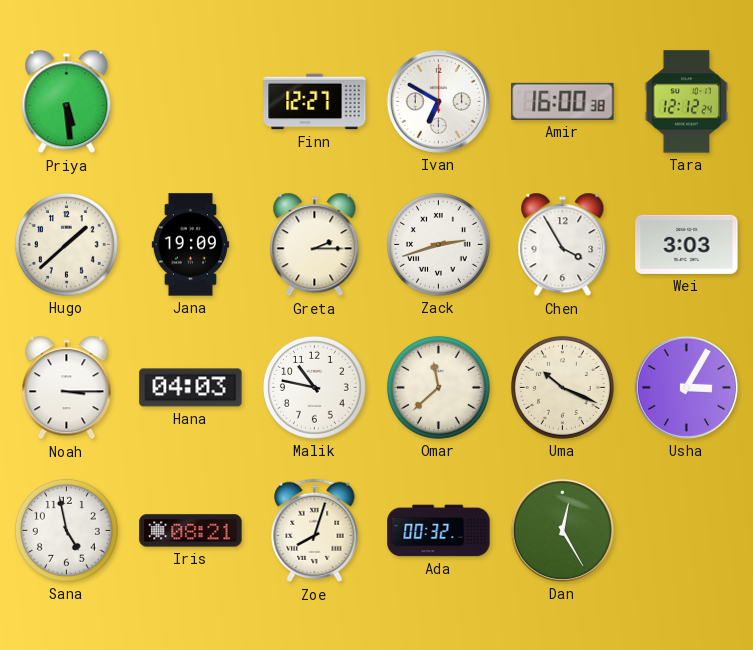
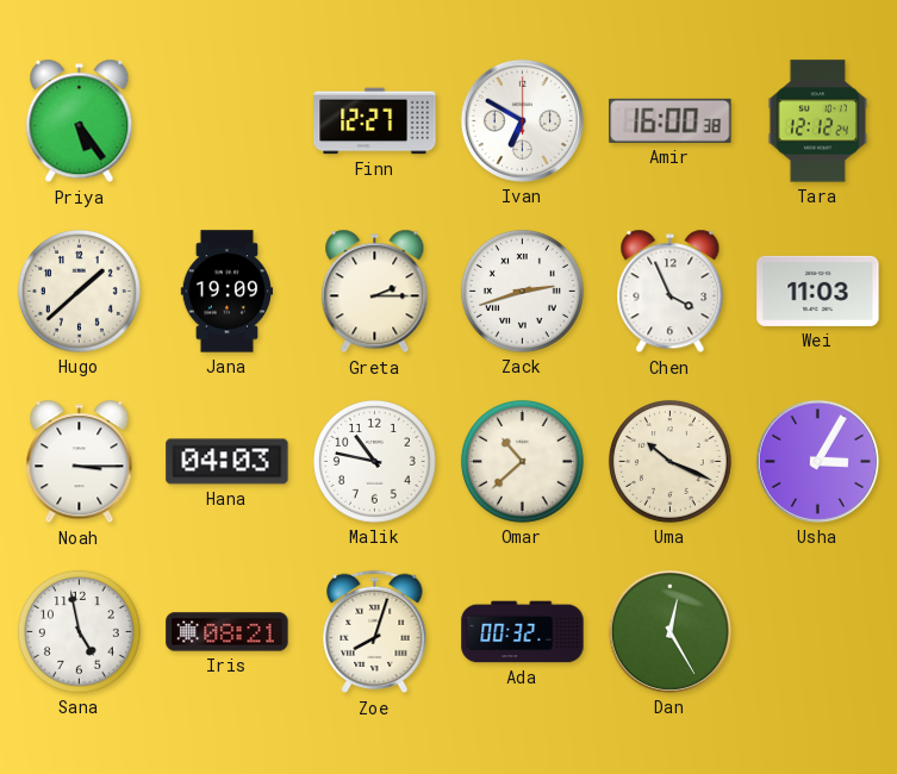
Priya: 5:29 -> 5:24
Chen: 3:55 -> 3:56
Wei: 3:03 -> 11:03
Omar: 11:38 -> 10:38
